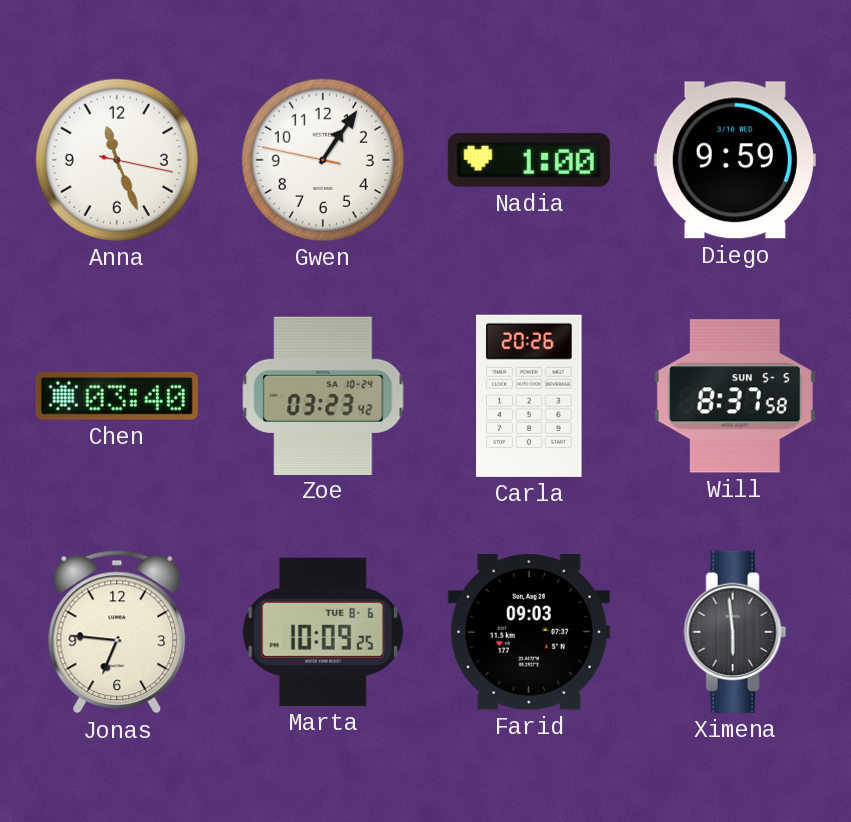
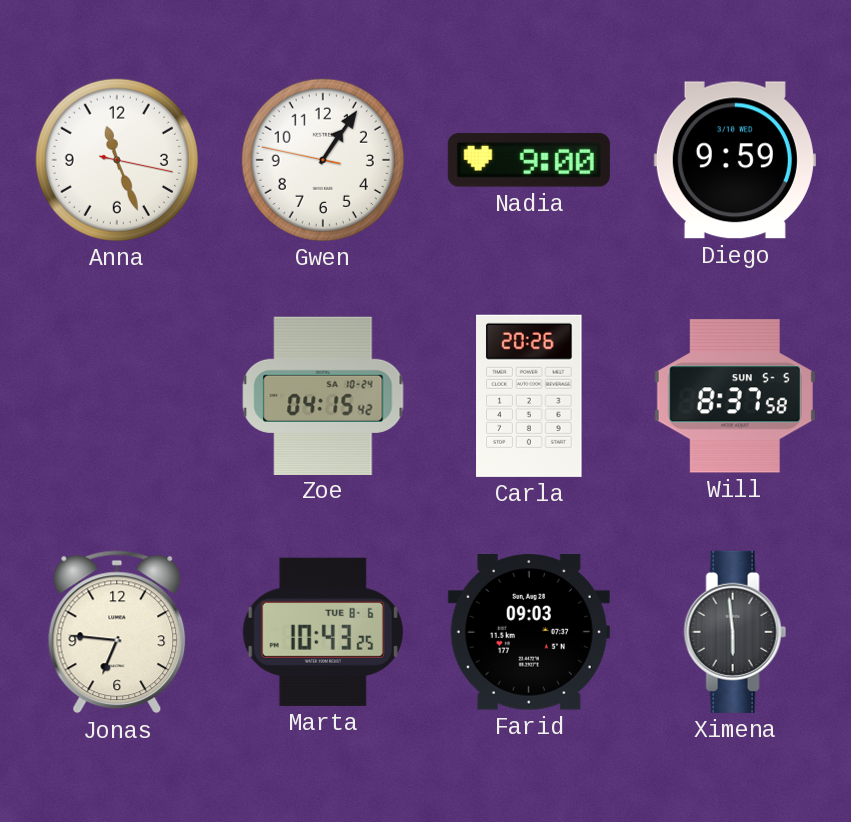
Nadia: 1:00 -> 9:00
Chen: 03:40 -> none
Zoe: 03:23 -> 04:15
Marta: 10:09 -> 10:43
